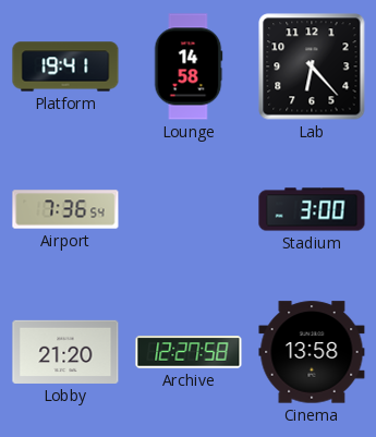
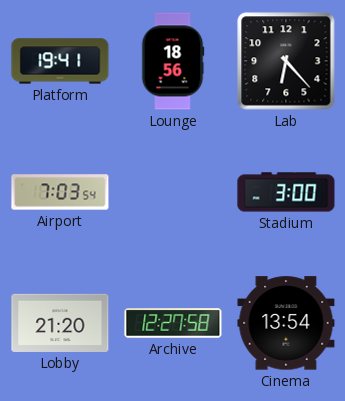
Lounge: 14:58 -> 18:56
Airport: 7:36 -> 7:03
Cinema: 13:58 -> 13:54
